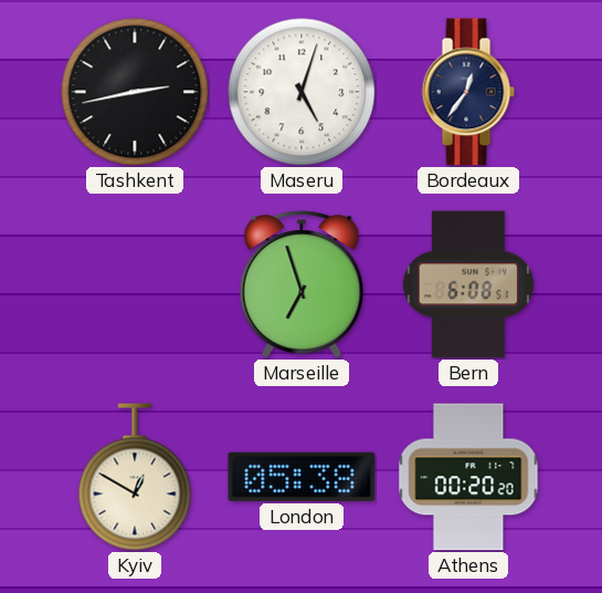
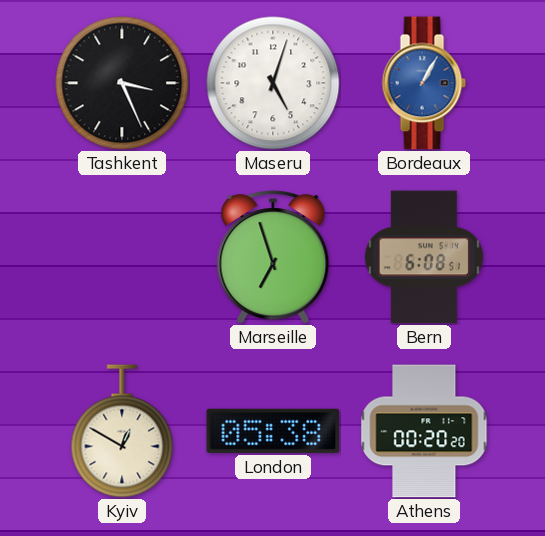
Tashkent: 2:43 -> 3:26
Bordeaux: 12:36 -> 1:05
Bordeaux dial: navy -> blue
